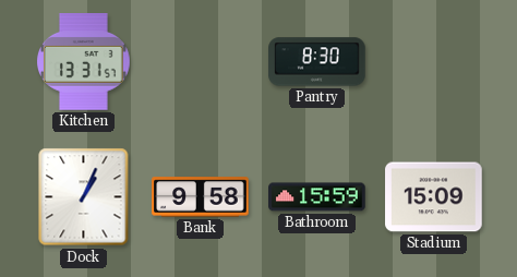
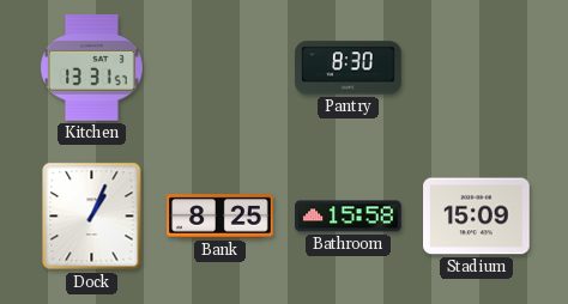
Bank: 9:58 -> 8:25
Bathroom: 15:59 -> 15:58
